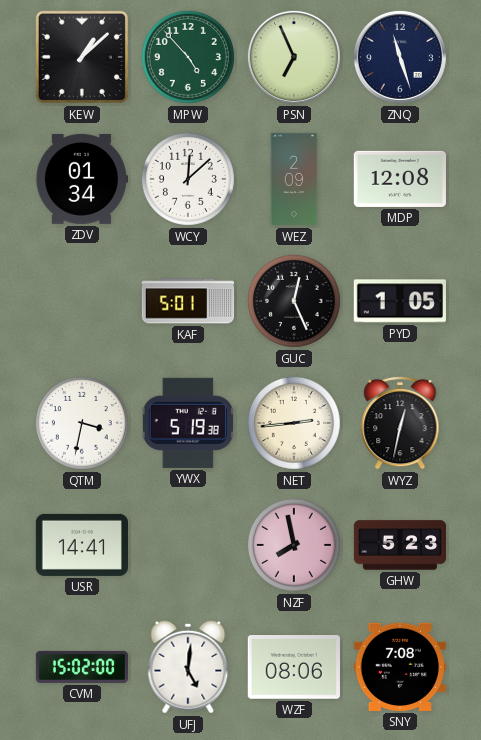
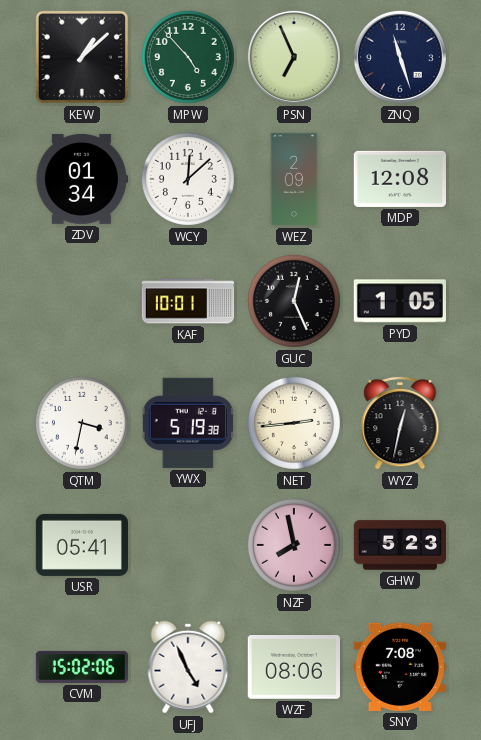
KAF: 5:01 -> 10:01
USR: 14:41 -> 05:41
CVM: 15:02:00 -> 15:02:06
UFJ: 5:01 -> 4:56
